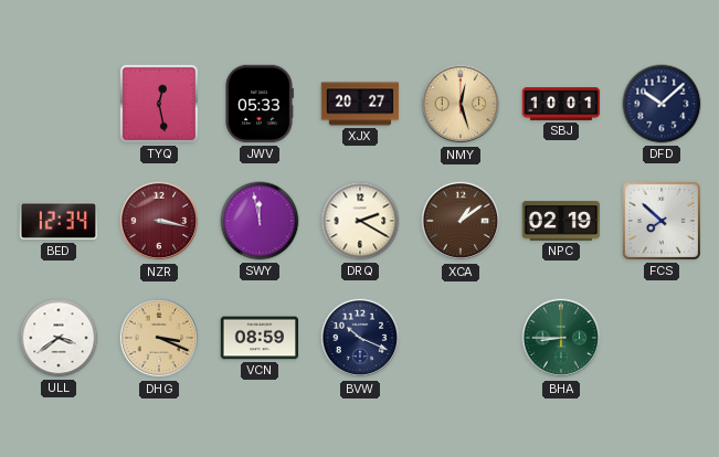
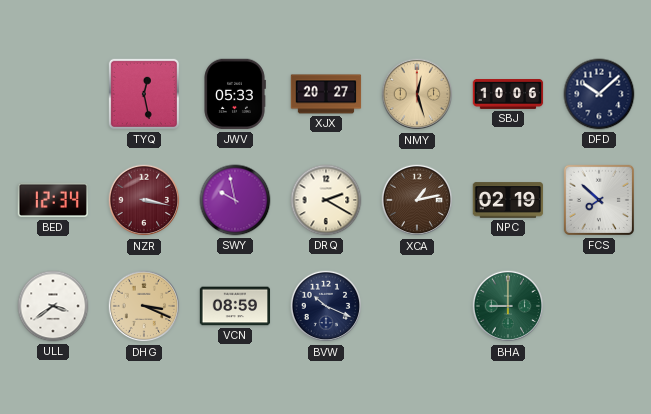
SBJ: 10:01 -> 10:06
SWY: 11:58 -> 9:58
XCA: 1:09 -> 1:13
BHA: 8:45 -> 9:00
